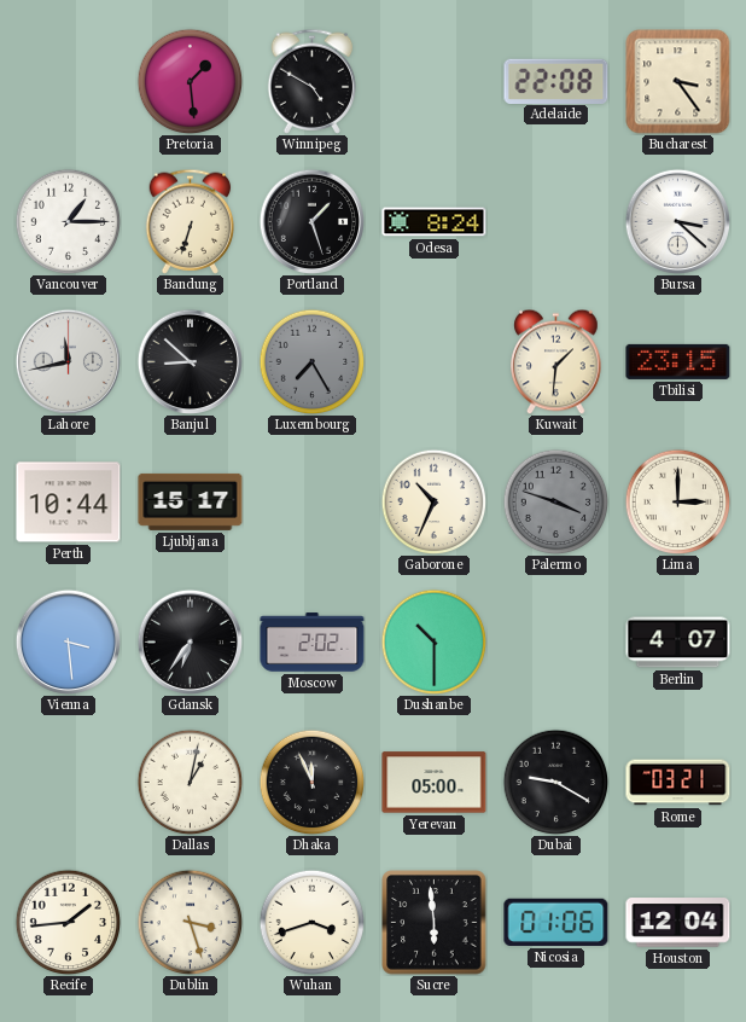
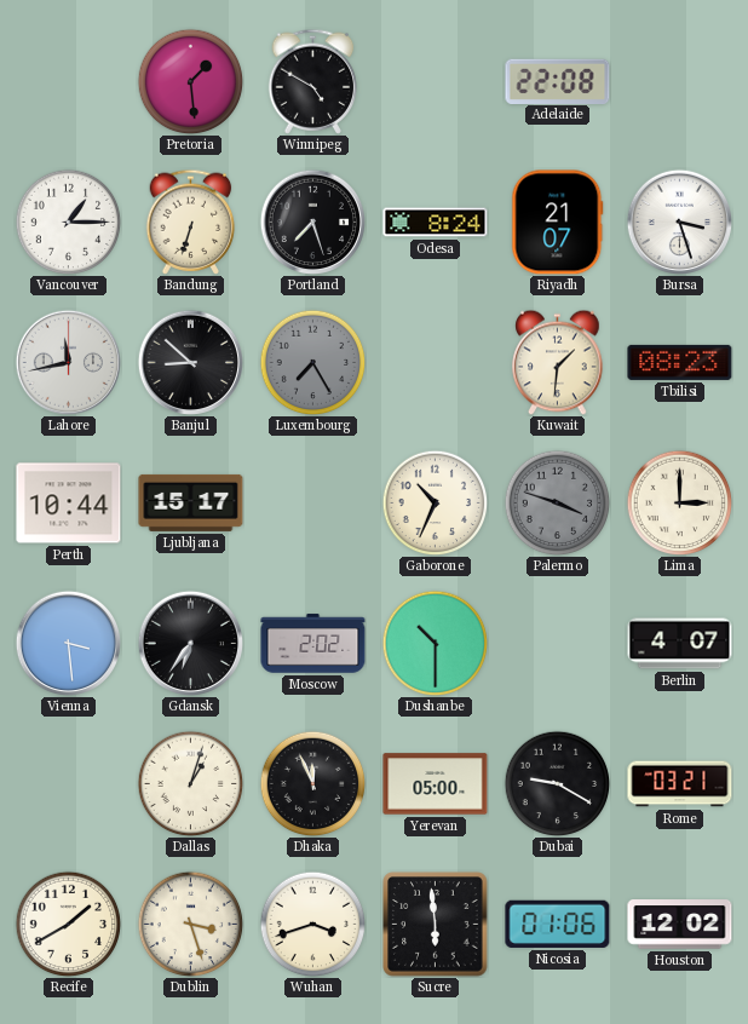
Bucharest: 3:24 -> none
Portland: 1:27 -> 7:27
Riyadh: none -> 21:07
Bursa: 3:22 -> 3:27
Tbilisi: 23:15 -> 08:23
Dallas: 1:02 -> 1:03
Recife: 1:44 -> 1:40
Houston: 12:04 -> 12:02
